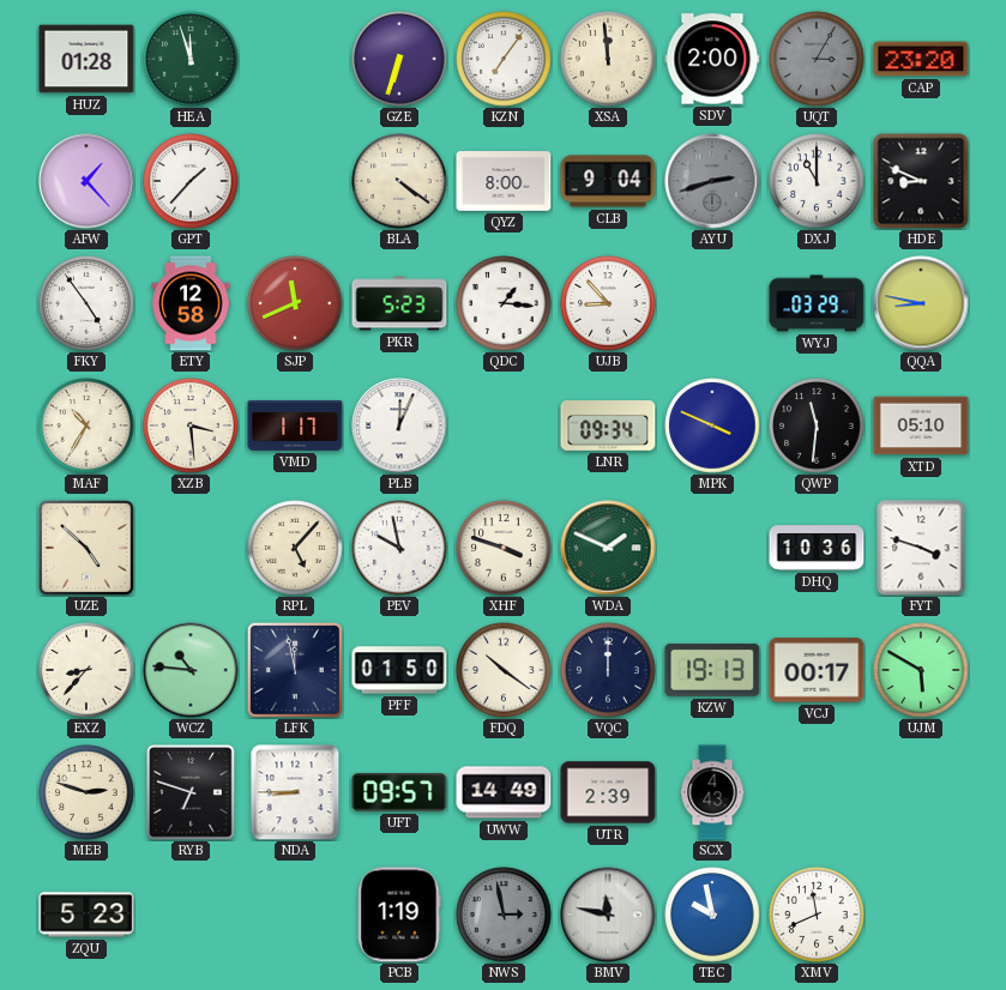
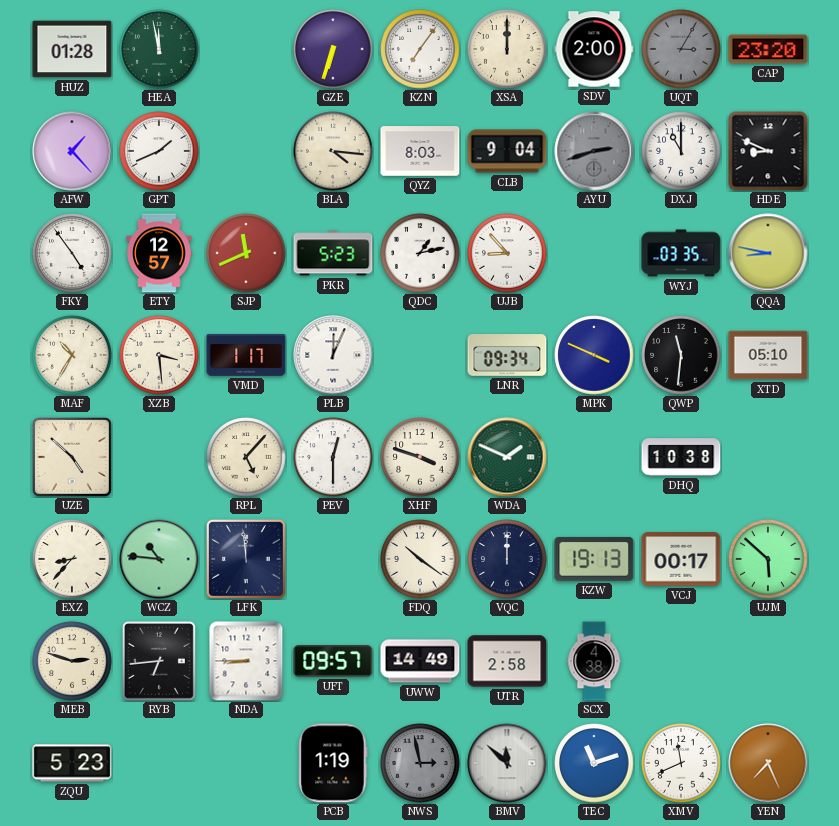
HEA: 11:57 -> 11:58
XSA: 11:59 -> 12:00
GPT: 1:37 -> 1:41
BLA: 4:21 -> 4:16
QYZ: 8:00 -> 8:03
ETY: 12:58 -> 12:57
QDC: 1:16 -> 1:13
WYJ: 03:29 -> 03:35
PEV: 9:58 -> 12:30
DHQ: 10:36 -> 10:38
FYT: 3:48 -> none
LFK: 11:58 -> 11:59
PFF: 01:50 -> none
UJM: 5:50 -> 5:52
RYB: 6:48 -> 6:44
UTR: 2:39 -> 2:58
SCX: 4:43 -> 4:38
BMV: 11:47 -> 11:52
TEC: 9:58 -> 11:12
YEN: none -> 7:26
